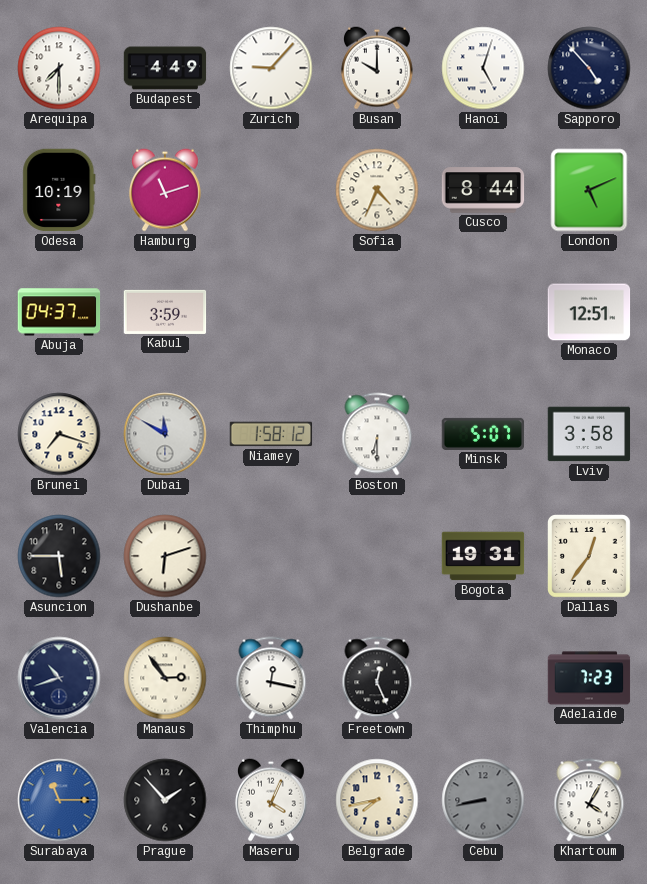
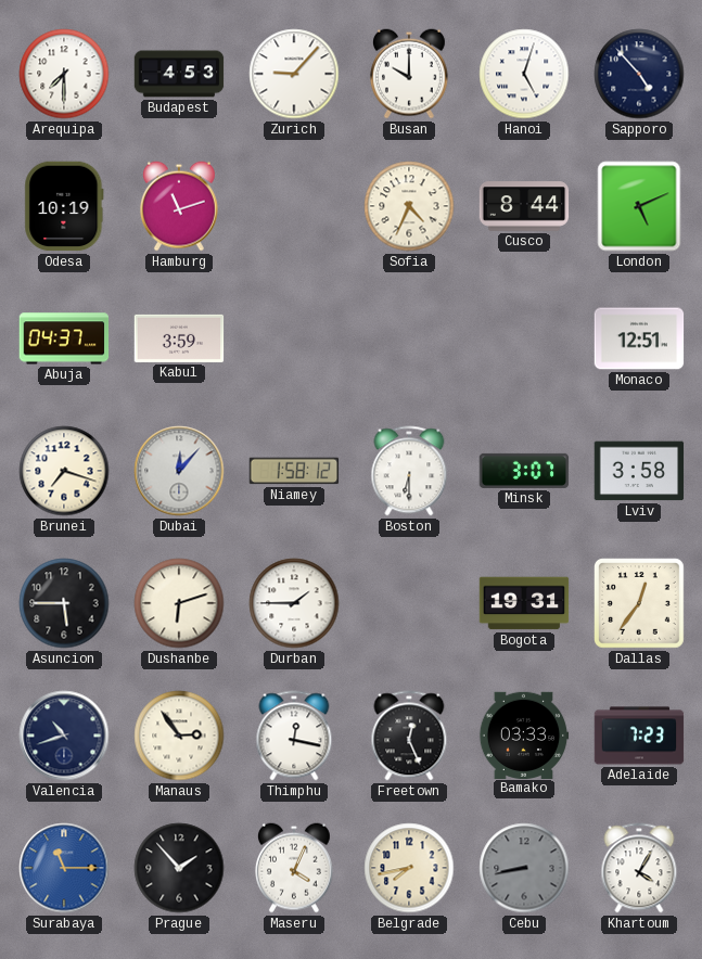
Budapest: 4:49 -> 4:53
Dubai: 11:50 -> 12:07
Minsk: 5:07 -> 3:07
Durban: none -> 1:45
Bamako: none -> 03:33
